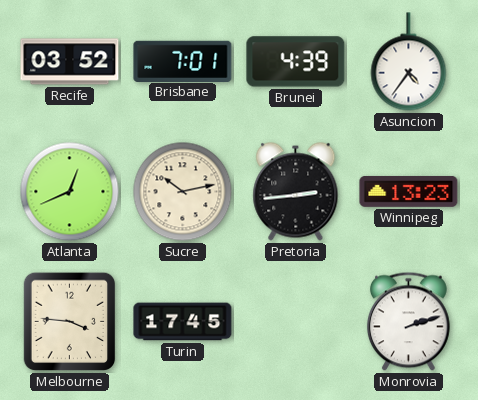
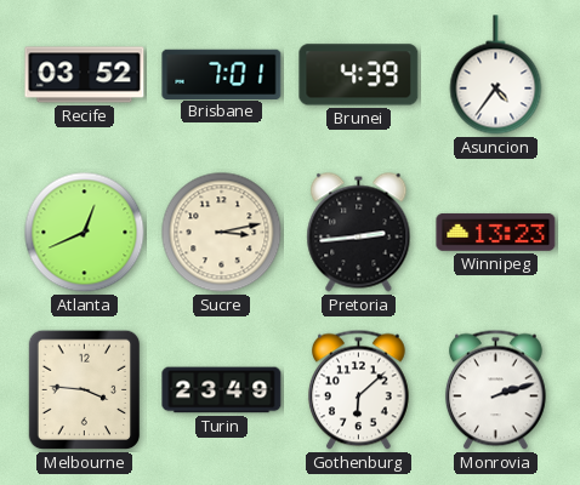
Sucre: 10:13 -> 3:13
Turin: 17:45 -> 23:49
Gothenburg: none -> 6:08
